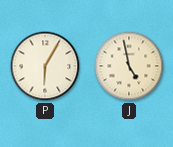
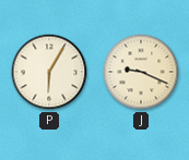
J: 4:58 -> 9:19
